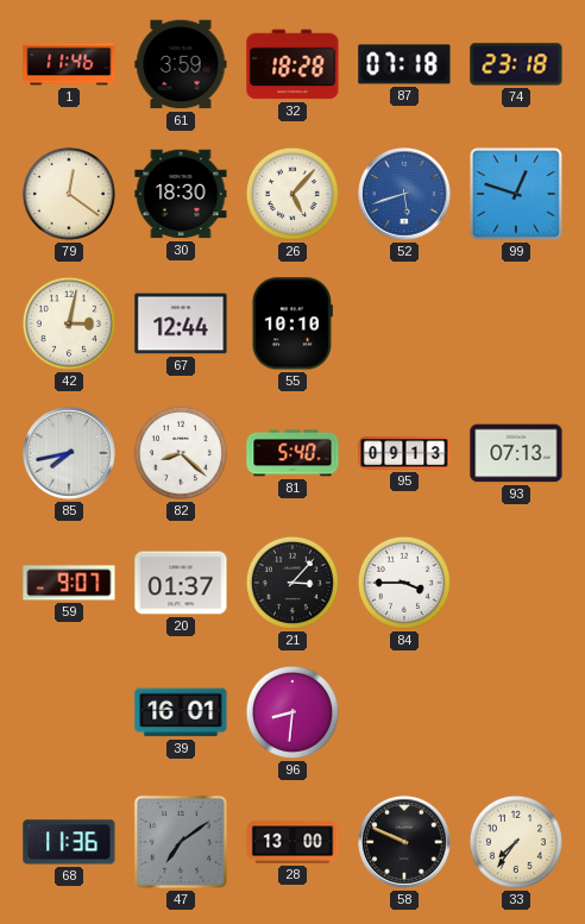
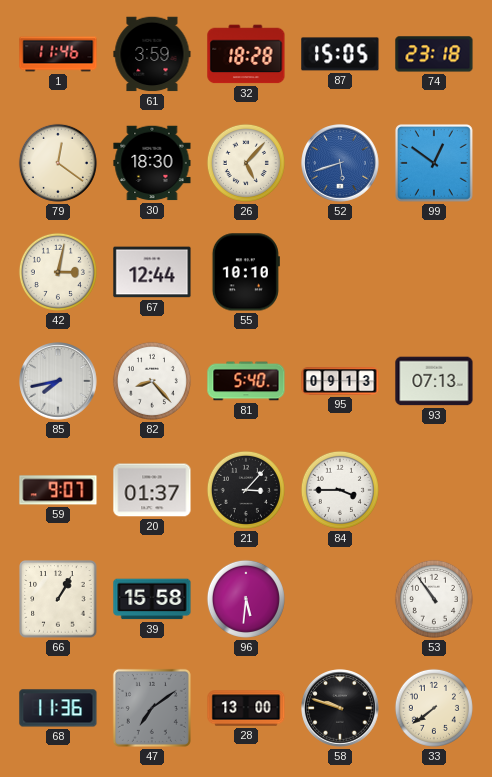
87: 07:18 -> 15:05
99: 12:48 -> 12:51
82: 8:22 -> 8:23
66: none -> 1:05
39: 16:01 -> 15:58
96: 8:31 -> 5:31
53: none -> 10:54
58: 9:49 -> 9:48
33: 7:36 -> 7:39
